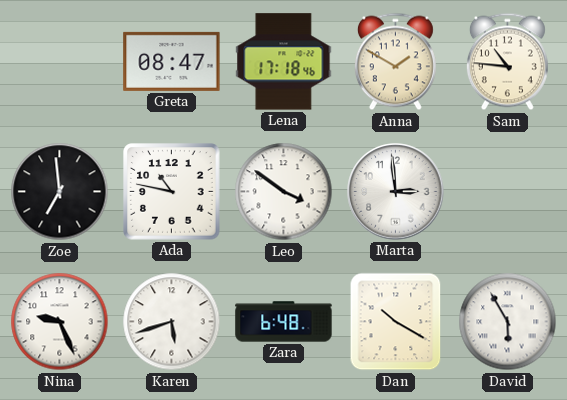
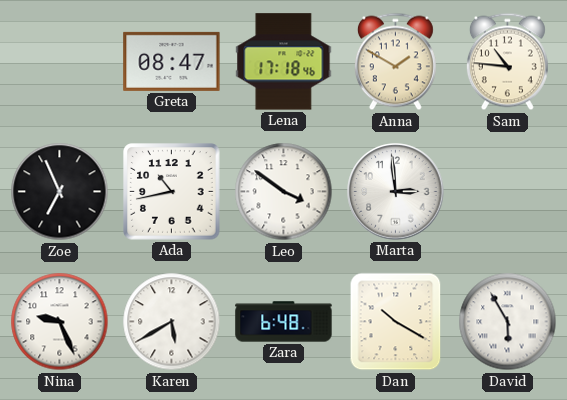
Zoe: 6:59 -> 6:56
Ada: 10:47 -> 10:43
Karen: 5:42 -> 5:40
